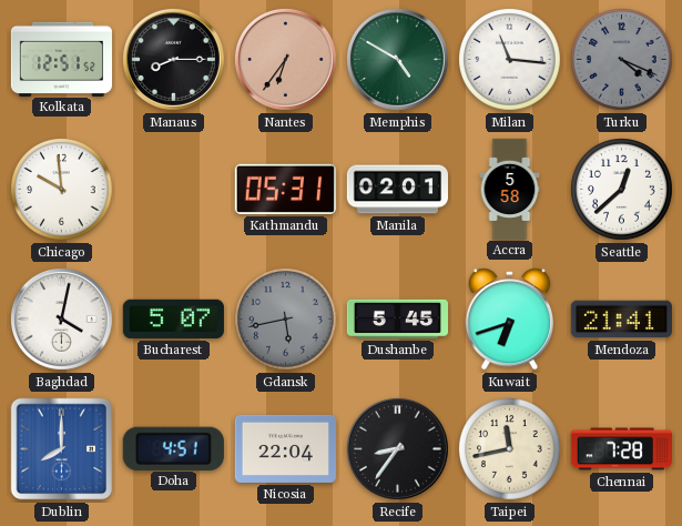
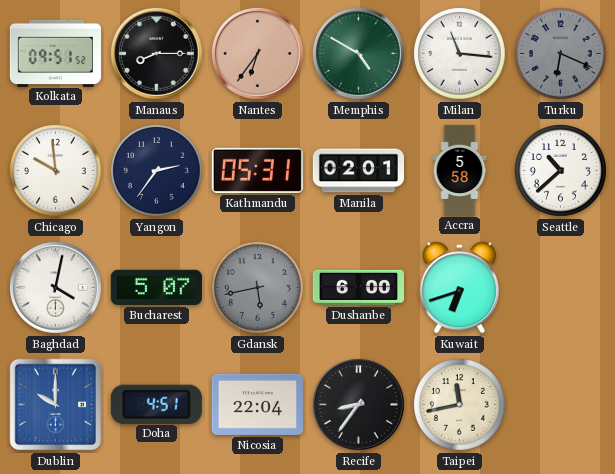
Kolkata: 12:51 -> 09:51
Turku: 4:19 -> 6:19
Yangon: none -> 2:36
Seattle: 12:38 -> 10:38
Dushanbe: 5:45 -> 6:00
Mendoza: 21:41 -> none
Dublin: 8:00 -> 10:00
Chennai: 7:28 -> none
